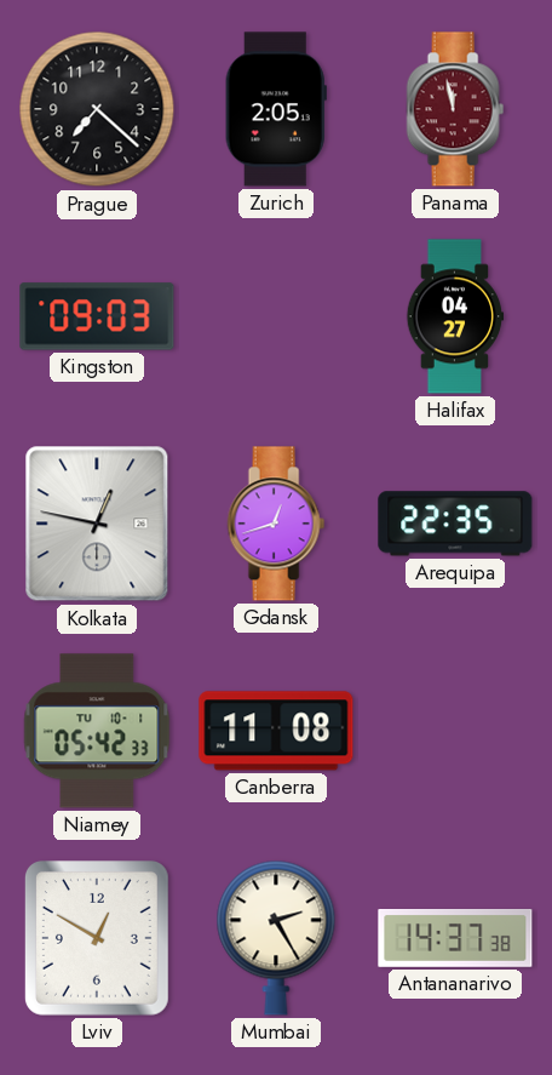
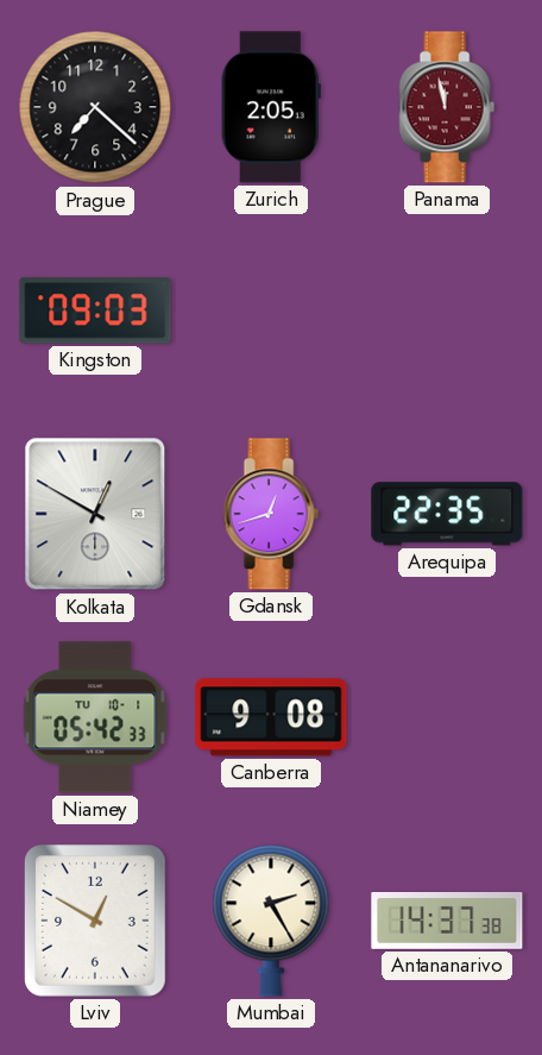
Halifax: 04:27 -> none
Kolkata: 12:47 -> 12:50
Canberra: 11:08 -> 9:08
